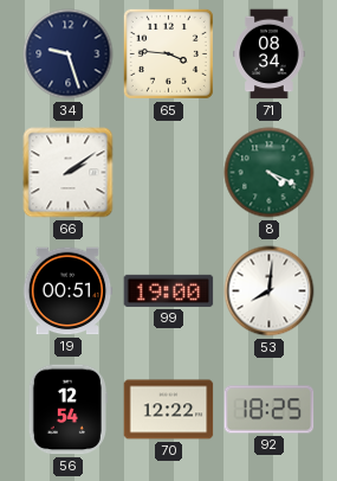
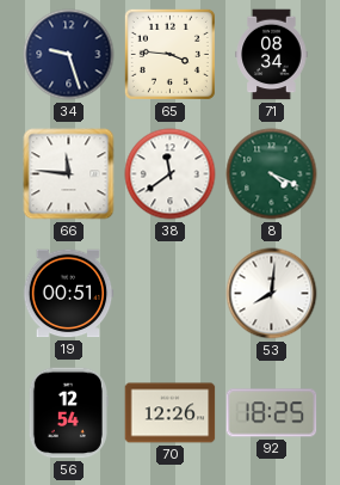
66: 2:09 -> 11:46
38: none -> 11:39
99: 19:00 -> none
70: 12:22 -> 12:26
